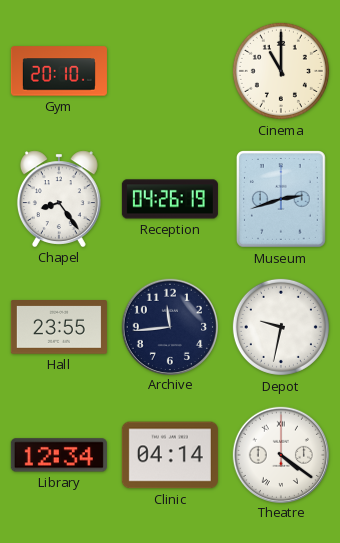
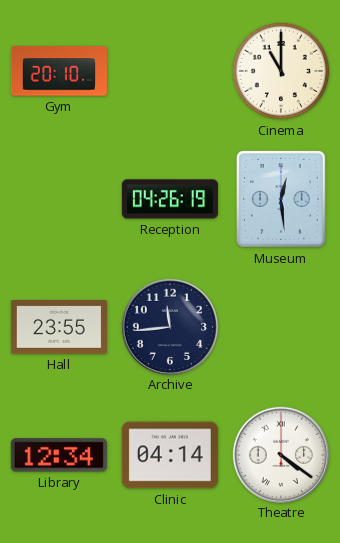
Chapel: 8:24 -> none
Museum: 2:42 -> 12:29
Depot: 9:32 -> none
